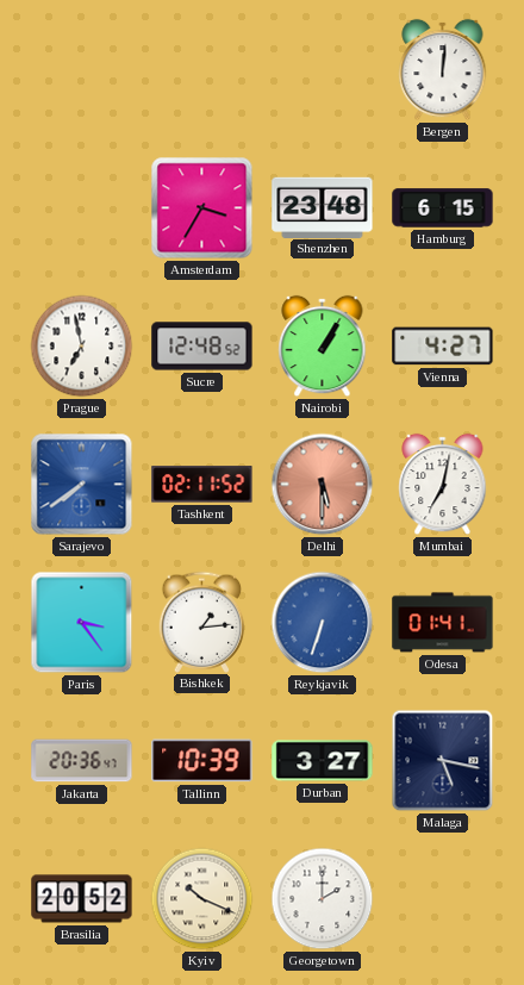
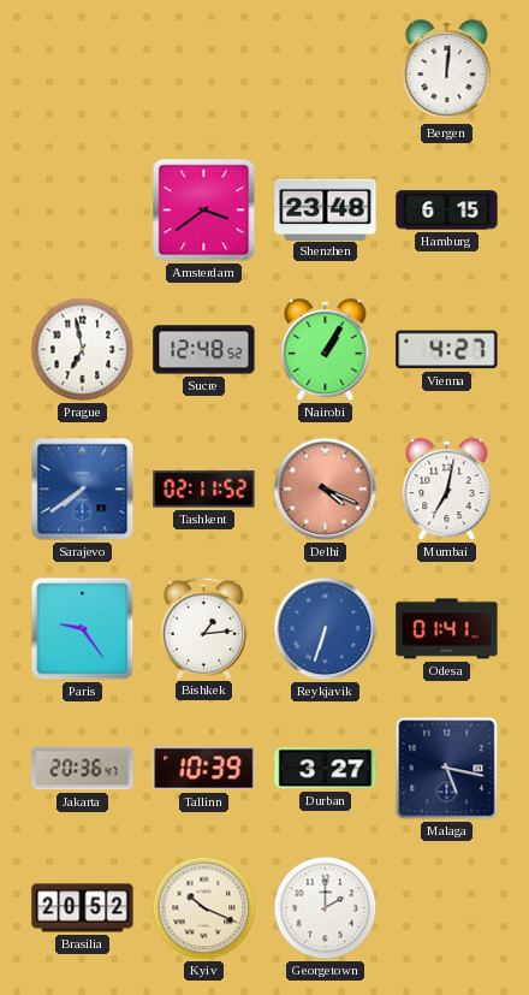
Amsterdam: 3:35 -> 3:39
Delhi: 5:30 -> 4:19
Paris: 3:24 -> 9:24
